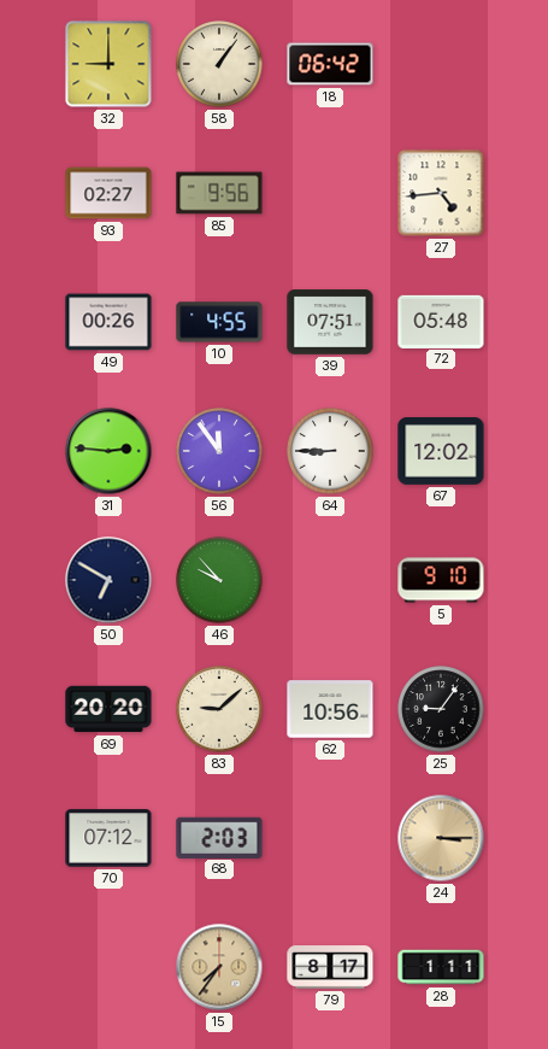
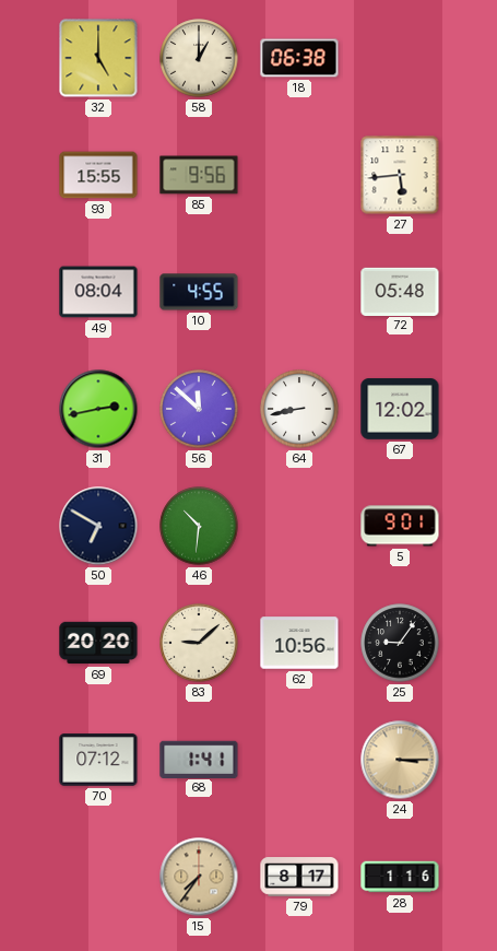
32: 9:00 -> 5:00
58: 1:06 -> 1:00
18: 06:42 -> 06:38
93: 02:27 -> 15:55
27: 4:44 -> 5:44
49: 00:26 -> 08:04
39: 07:51 -> none
31: 2:46 -> 2:43
56: 11:54 -> 11:52
64: 8:45 -> 8:43
46: 9:53 -> 10:31
5: 9:10 -> 9:01
68: 2:03 -> 1:41
28: 1:11 -> 1:16
